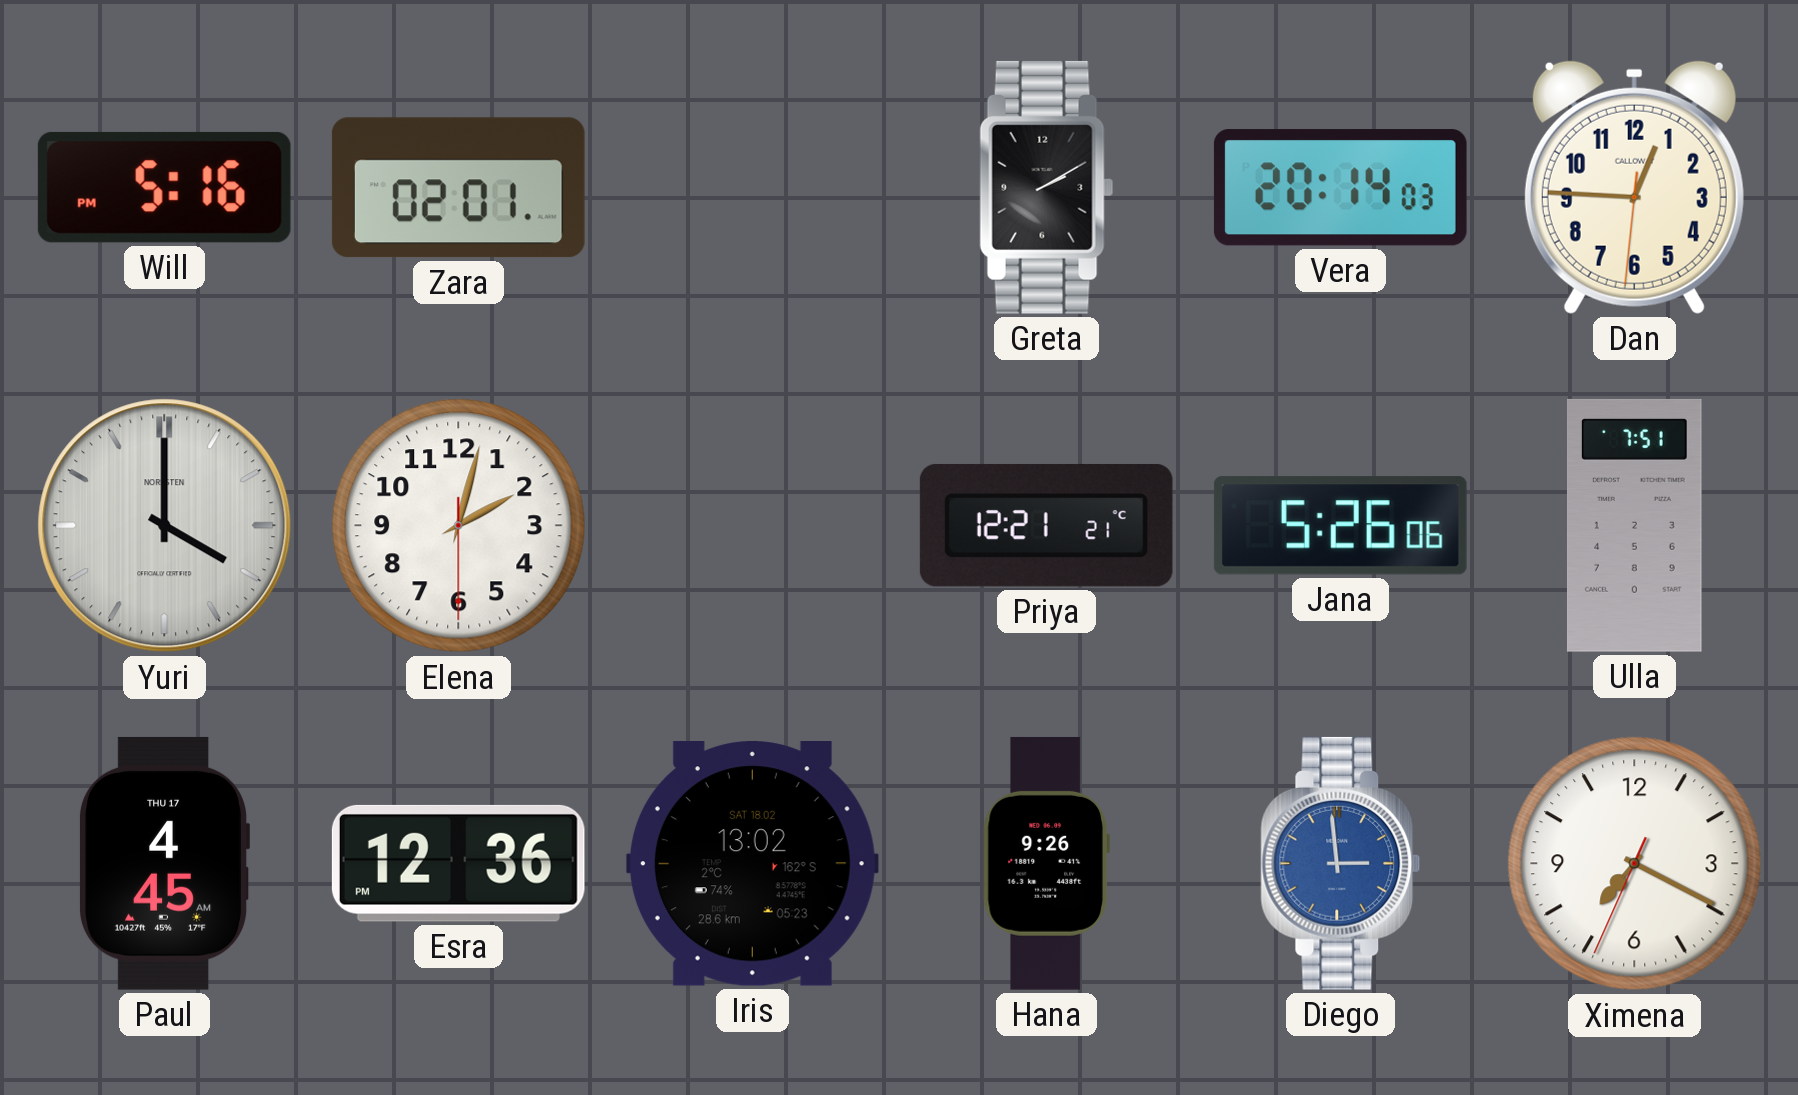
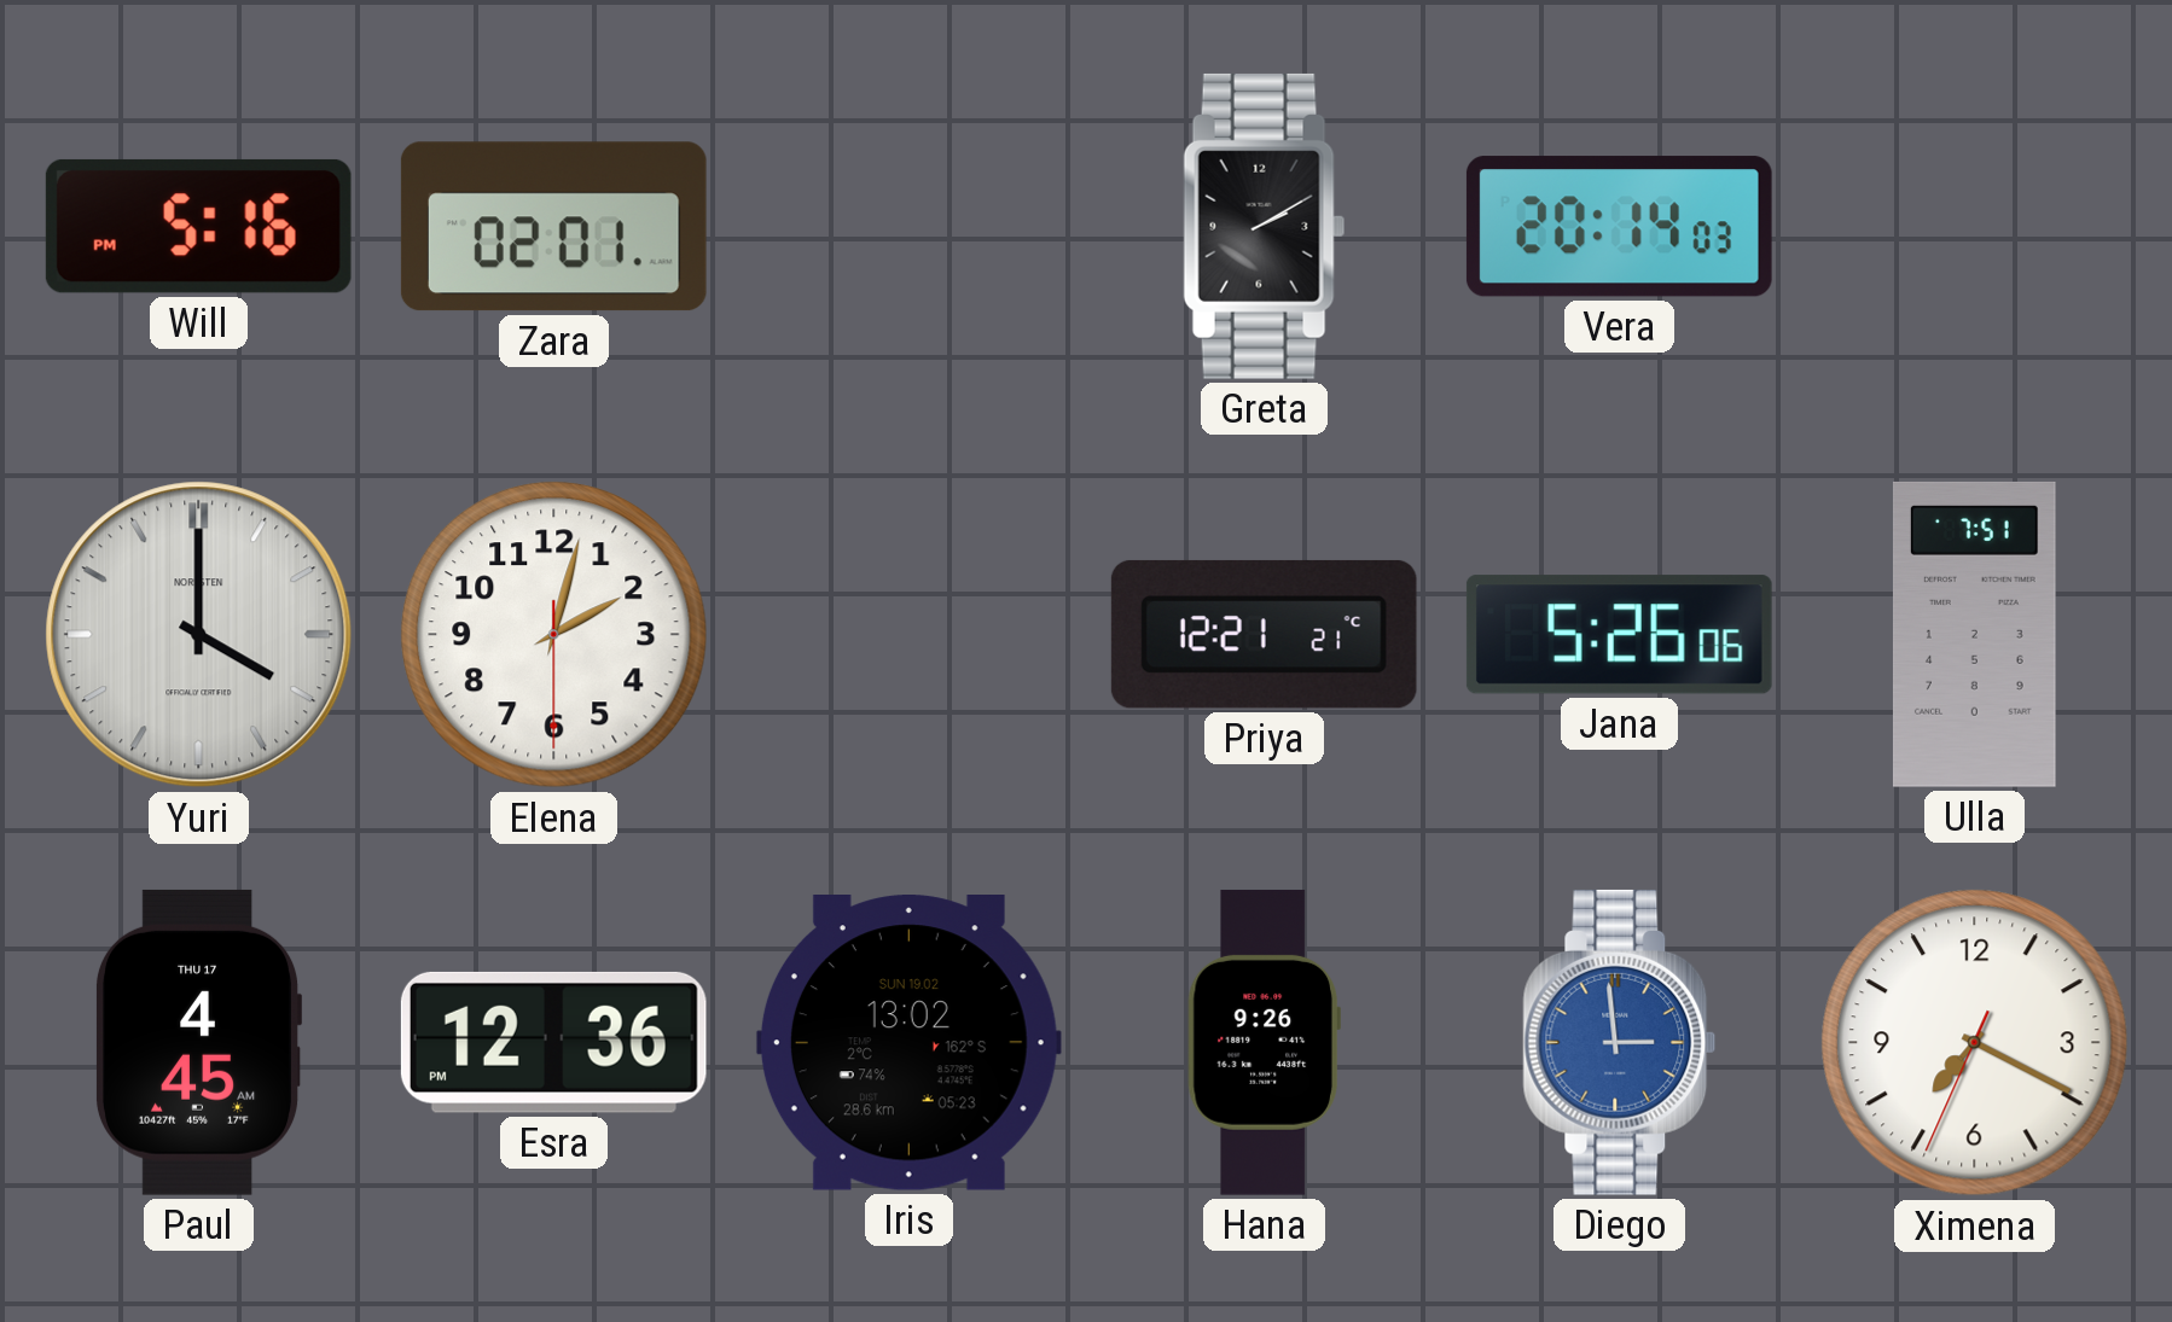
Dan: 12:45 -> none
Iris date: SAT 18.02 -> SUN 19.02
